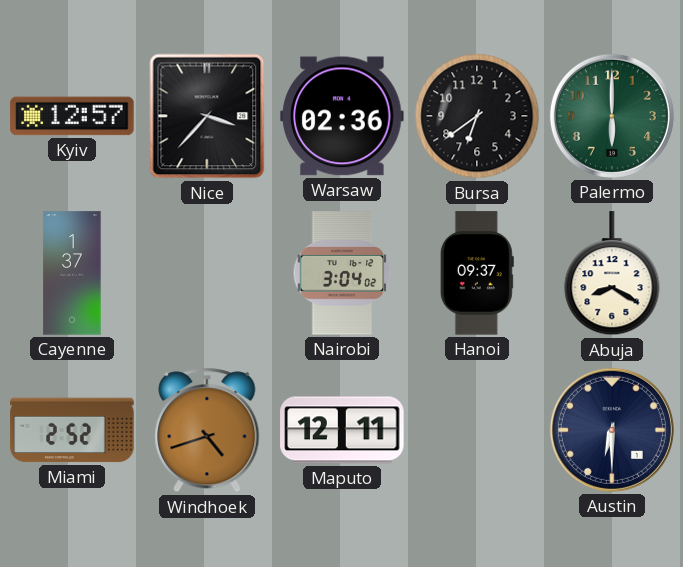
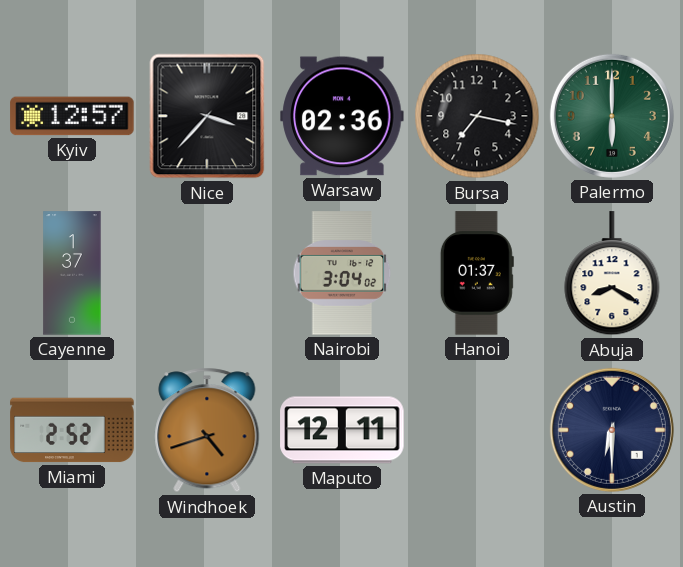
Bursa: 6:39 -> 7:17
Hanoi: 09:37 -> 01:37
